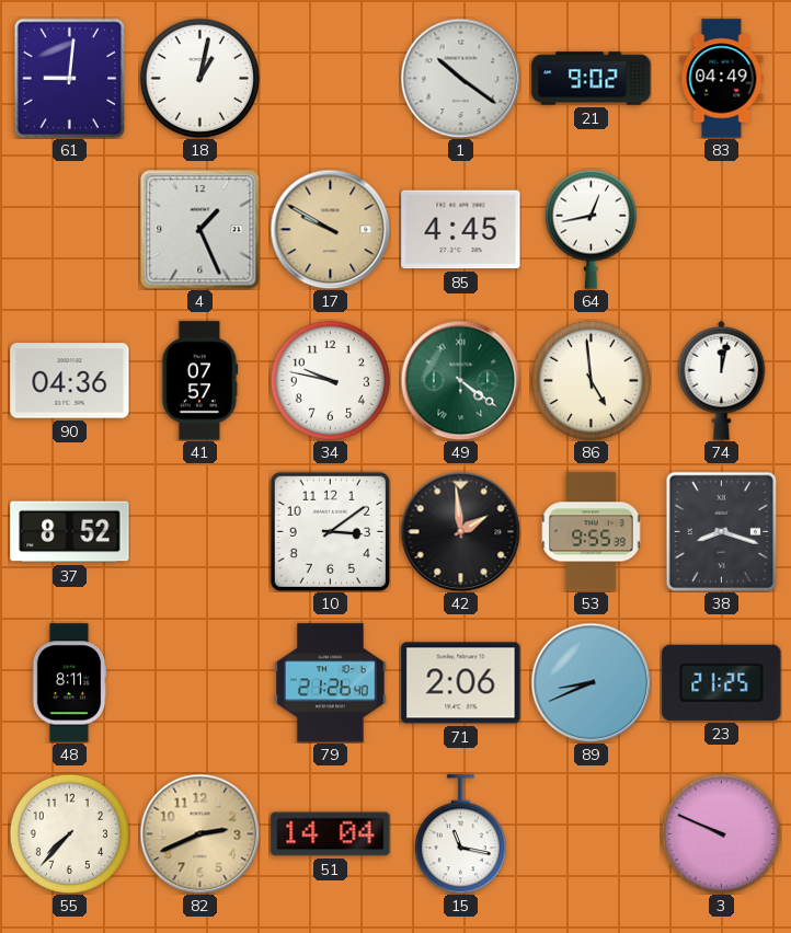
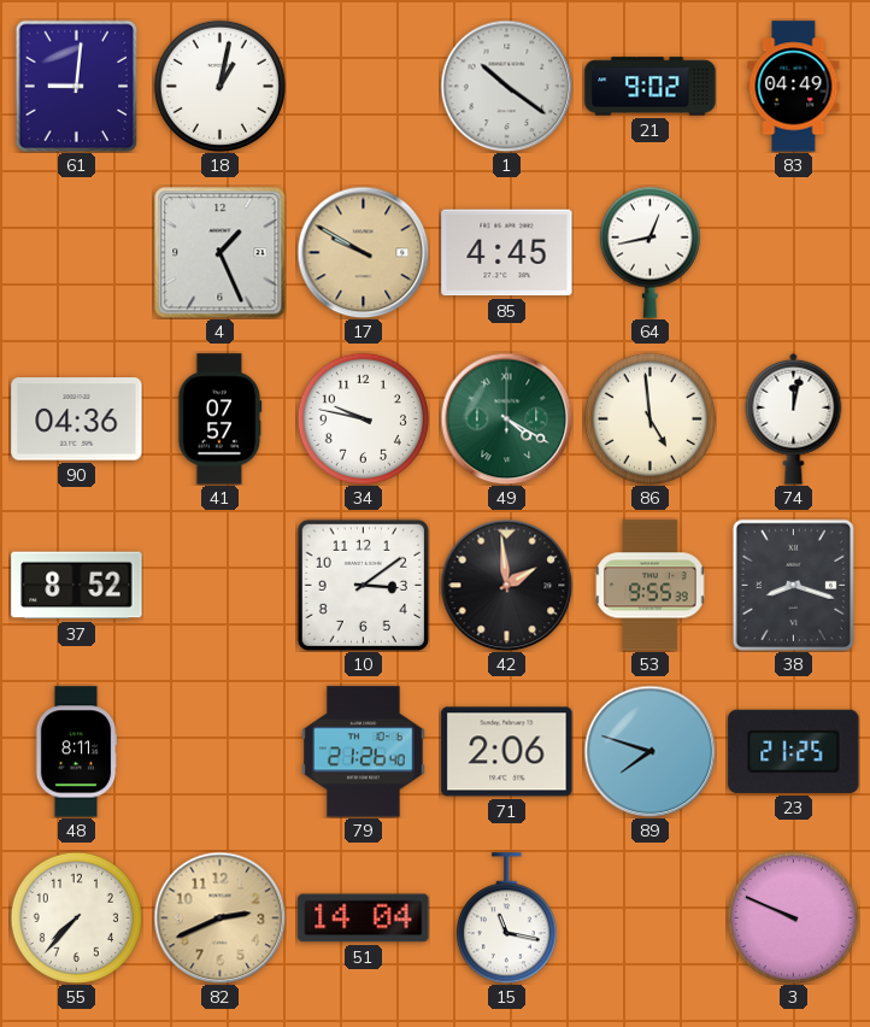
49: 4:21 -> 4:20
89: 8:41 -> 7:48
